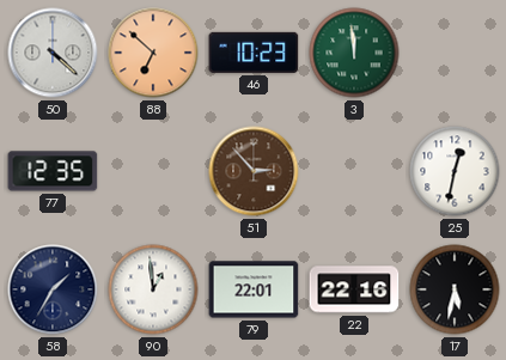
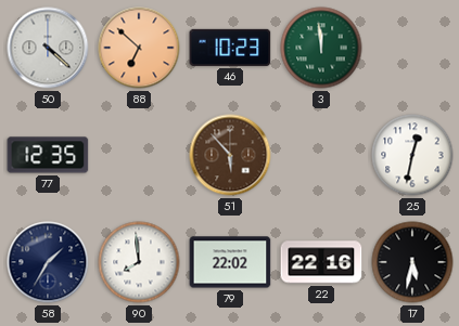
51: 2:53 -> 5:53
90: 12:59 -> 7:59
79: 22:01 -> 22:02
